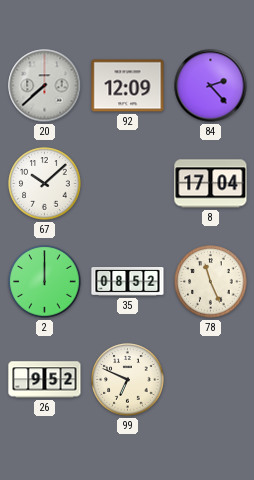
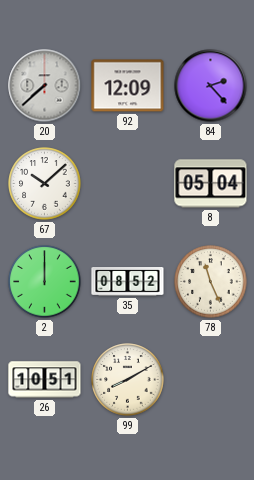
8: 17:04 -> 05:04
26: 9:52 -> 10:51
99: 6:49 -> 8:10
